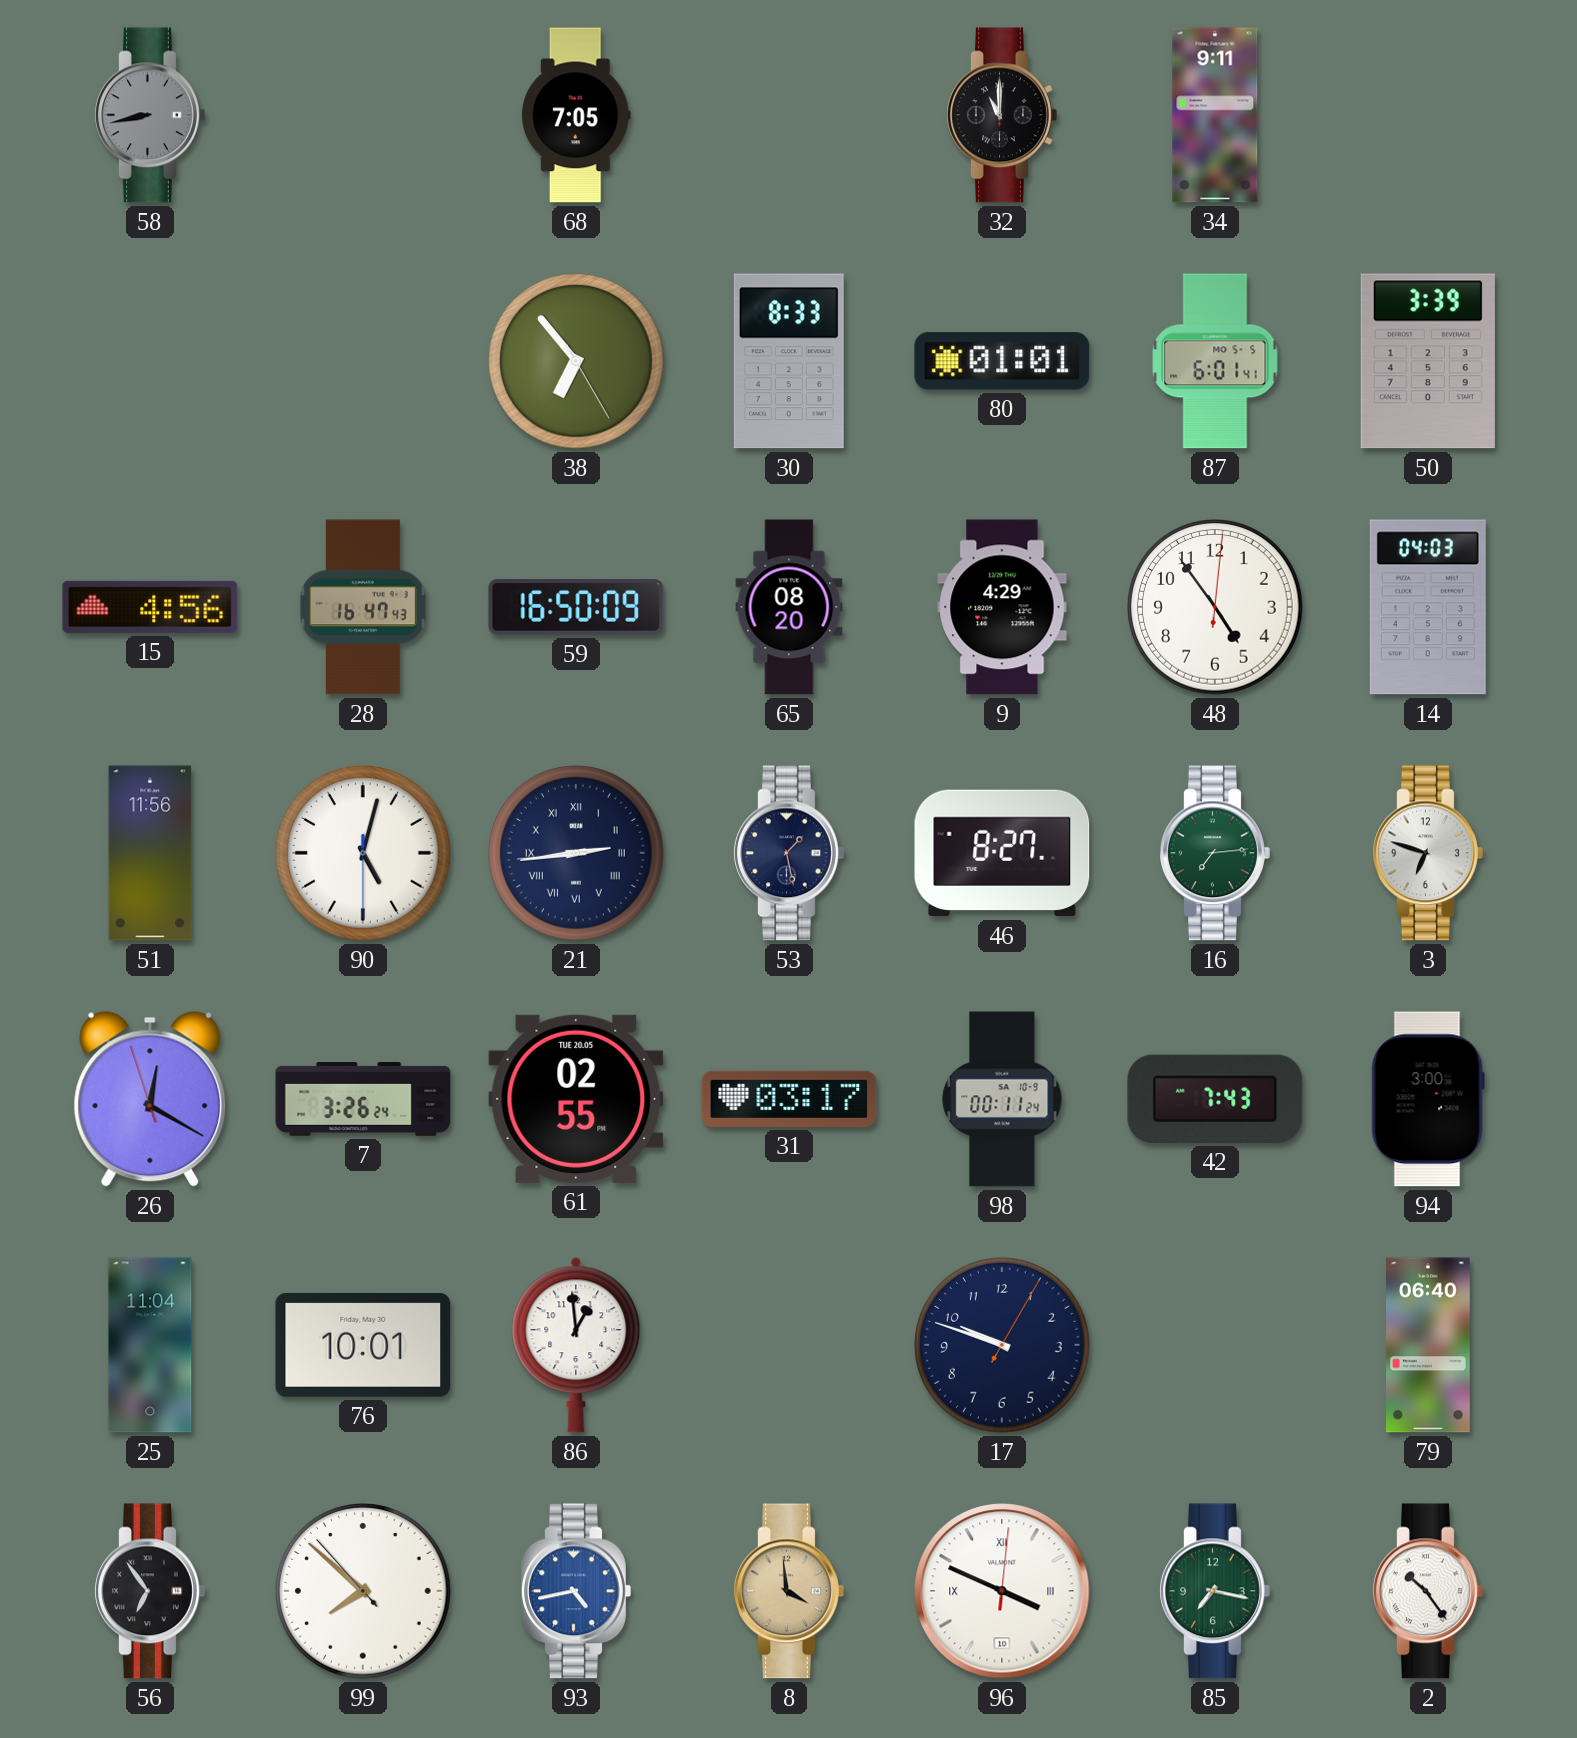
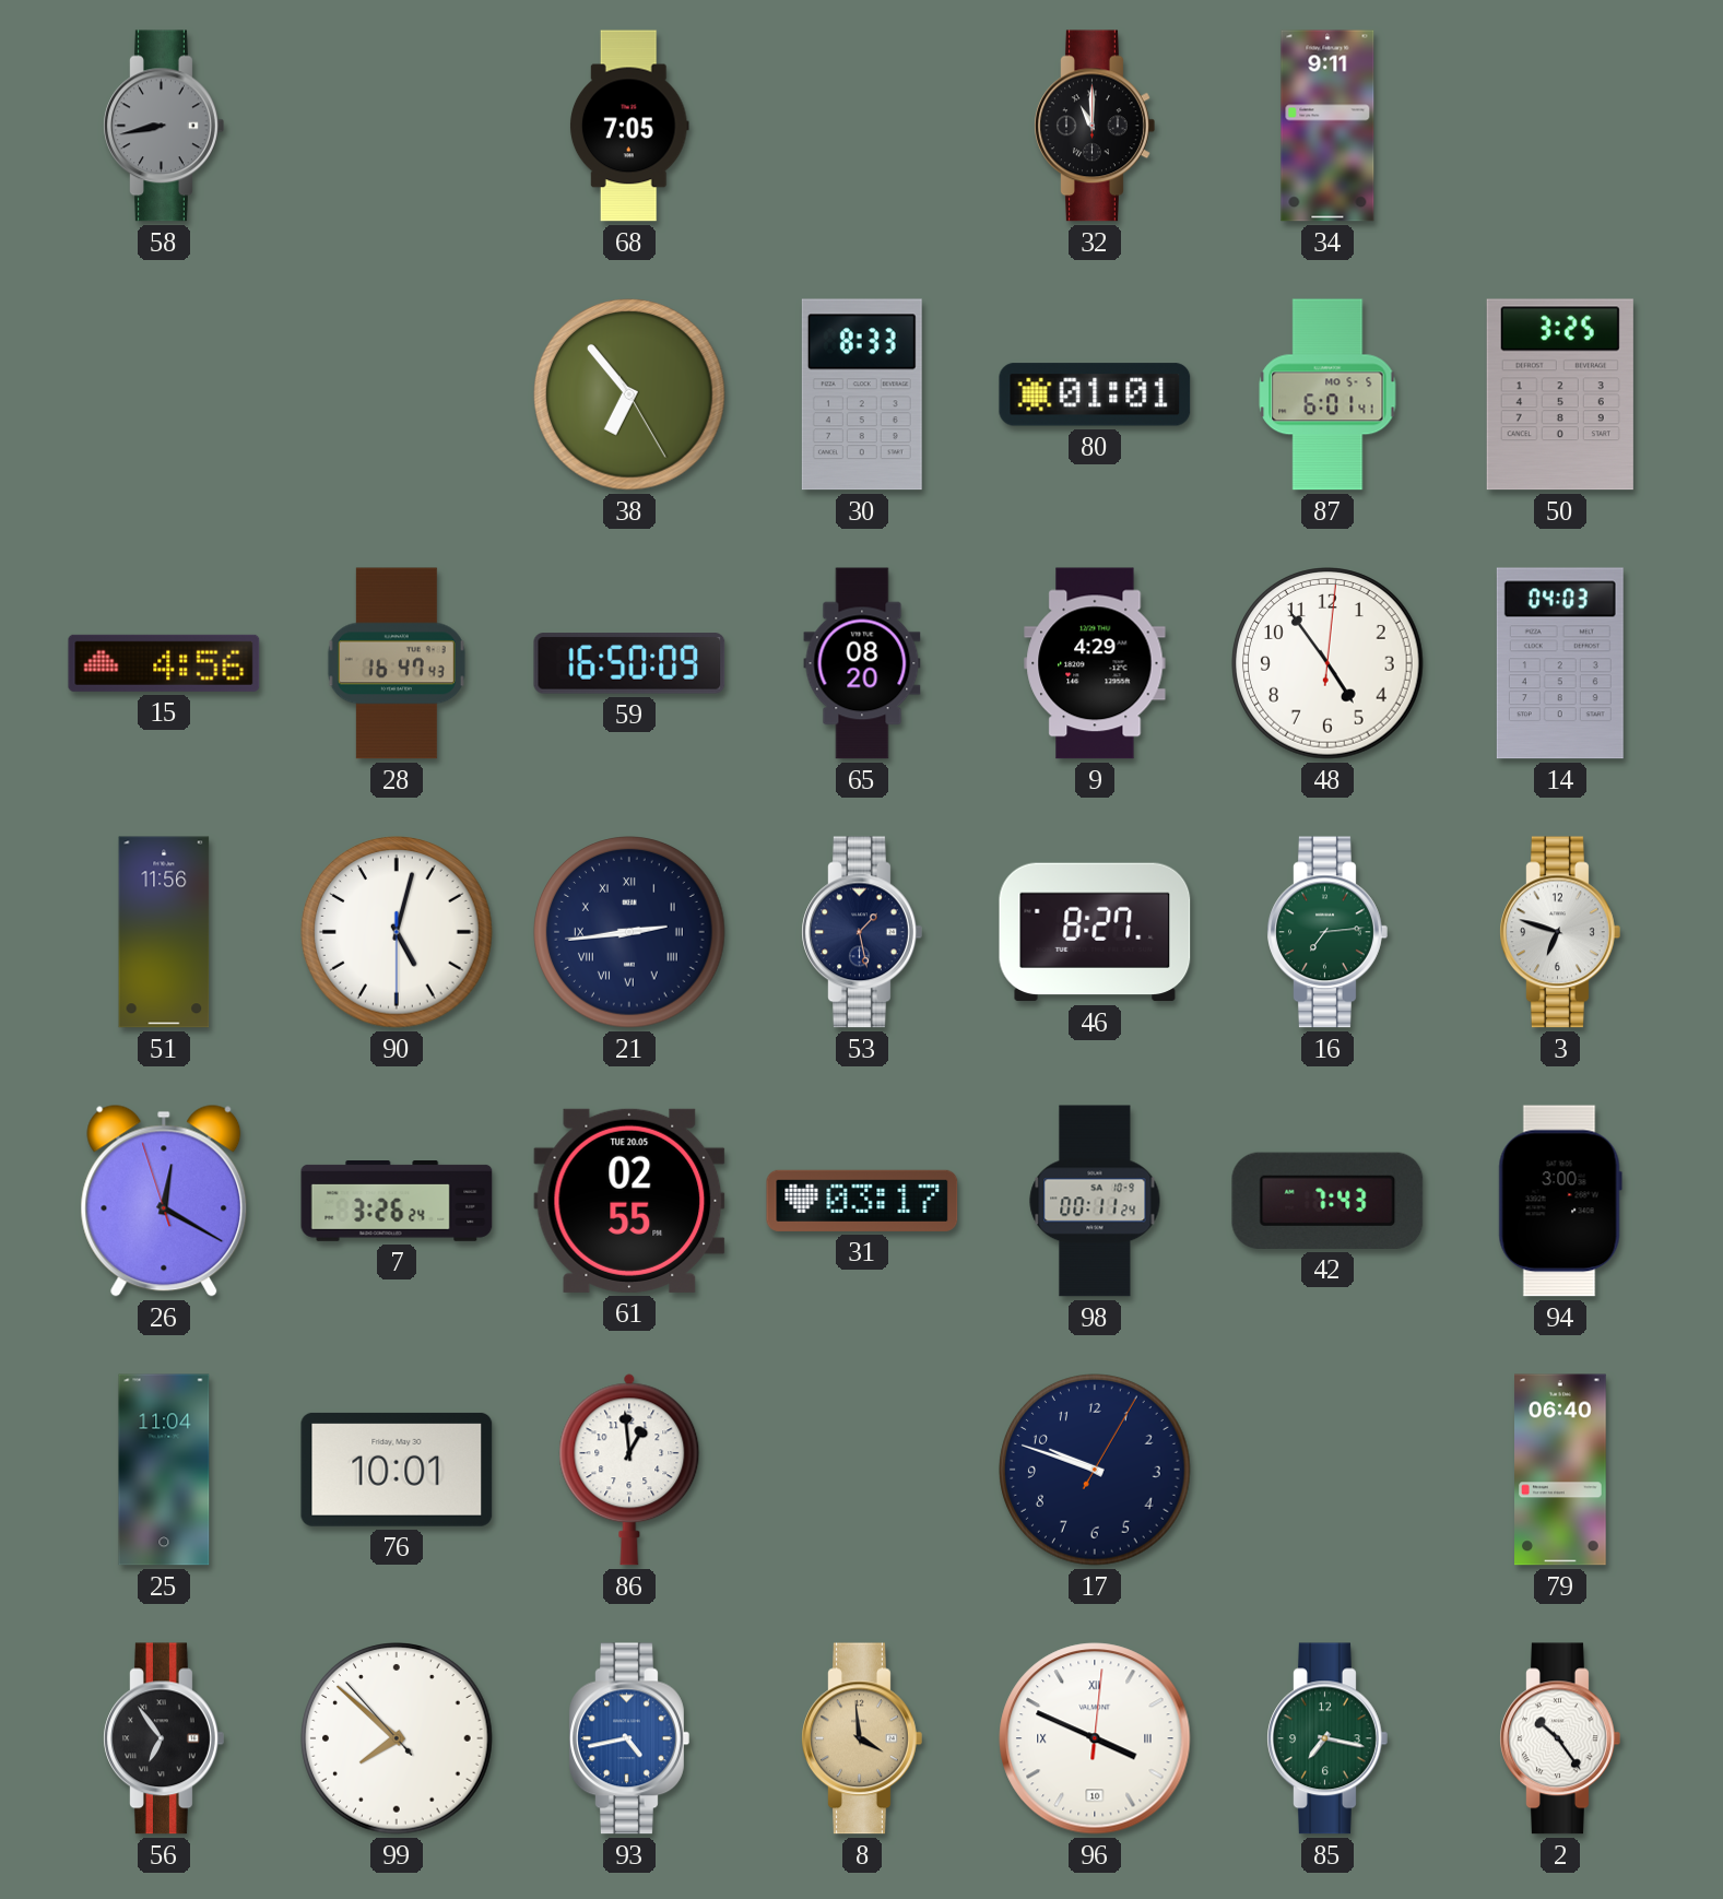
50: 3:39 -> 3:25
